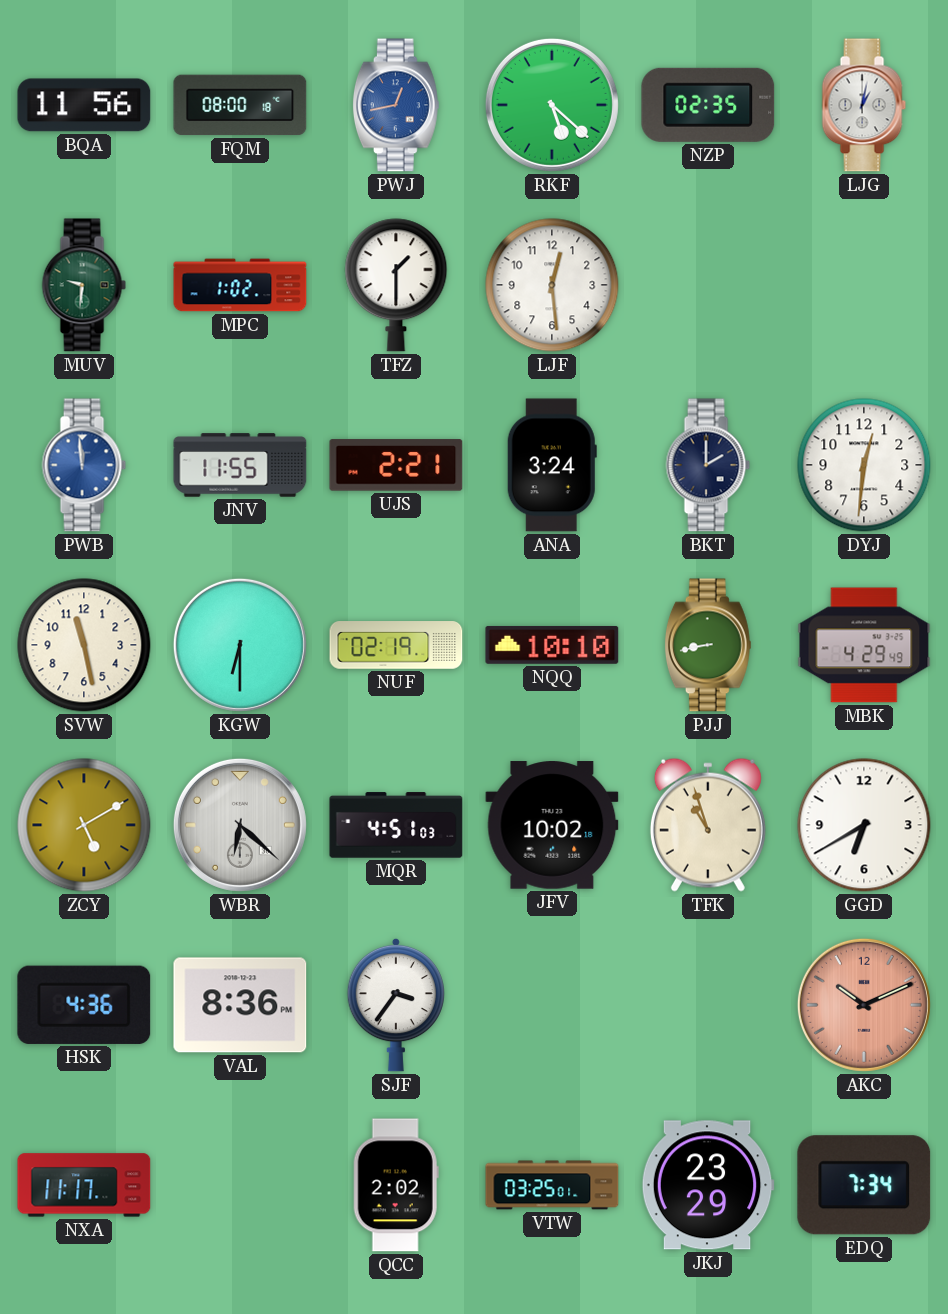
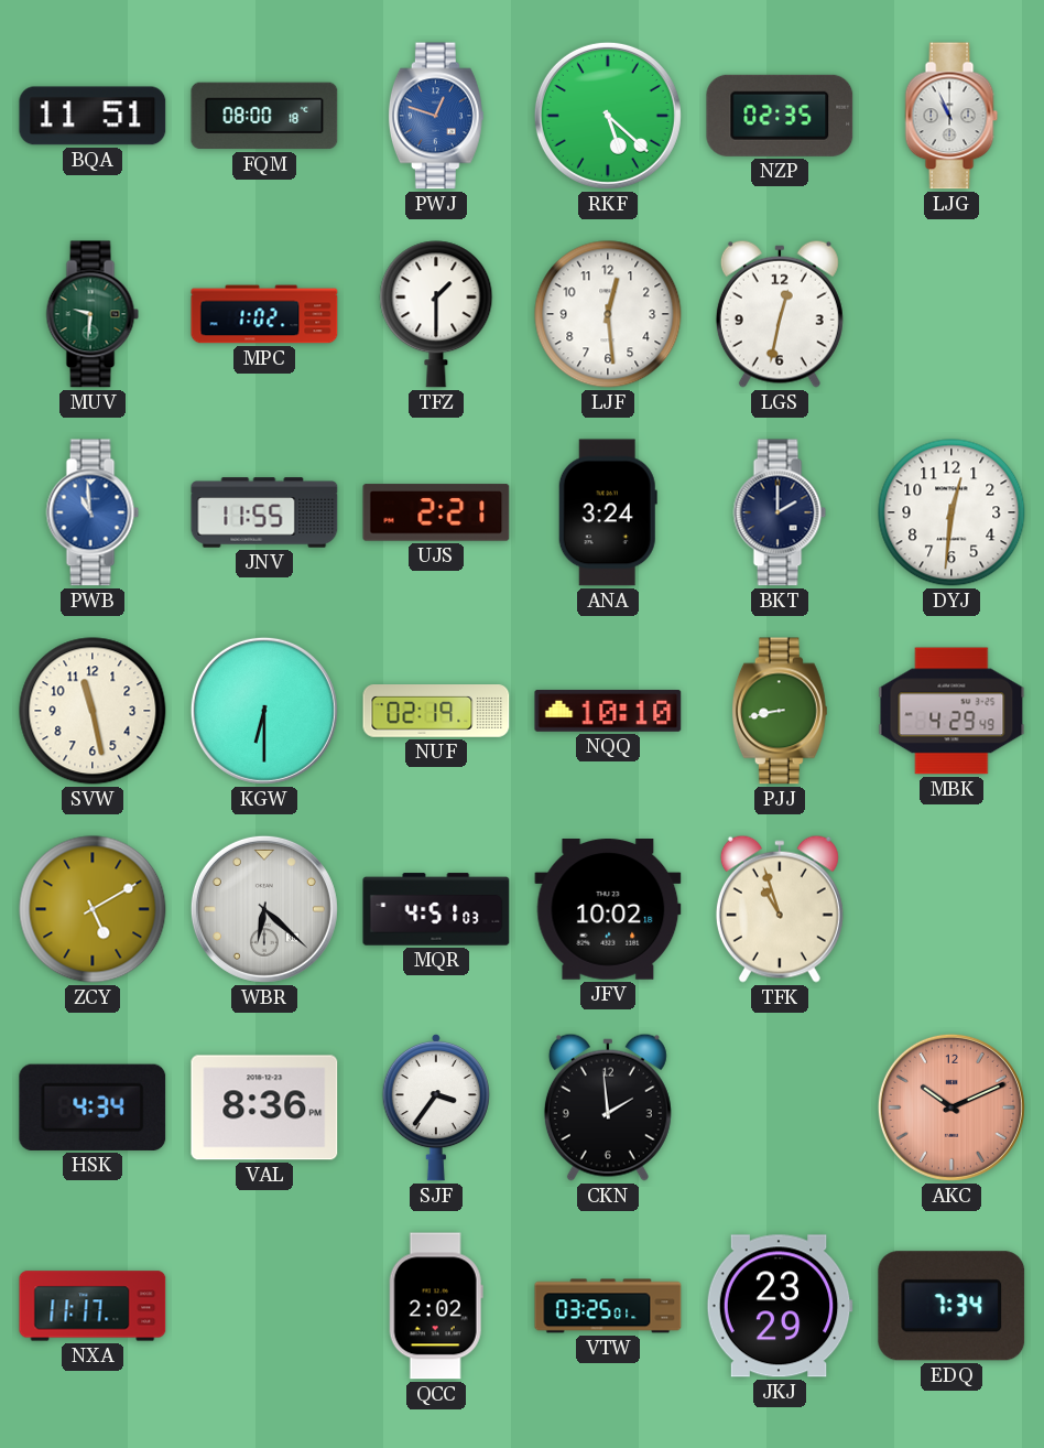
BQA: 11:56 -> 11:51
PWJ: 12:43 -> 12:48
LJG: 1:02 -> 10:56
LGS: none -> 12:32
PWB: 11:59 -> 10:59
GGD: 6:40 -> none
HSK: 4:36 -> 4:34
CKN: none -> 1:59
